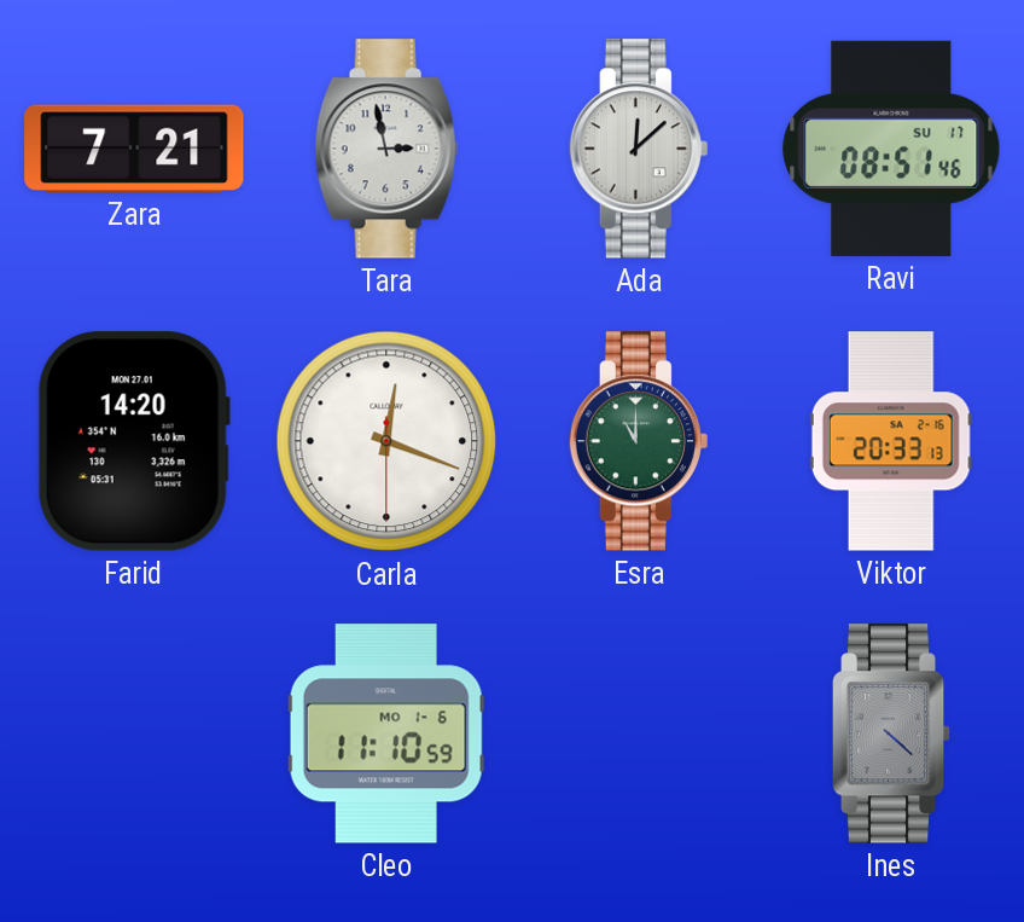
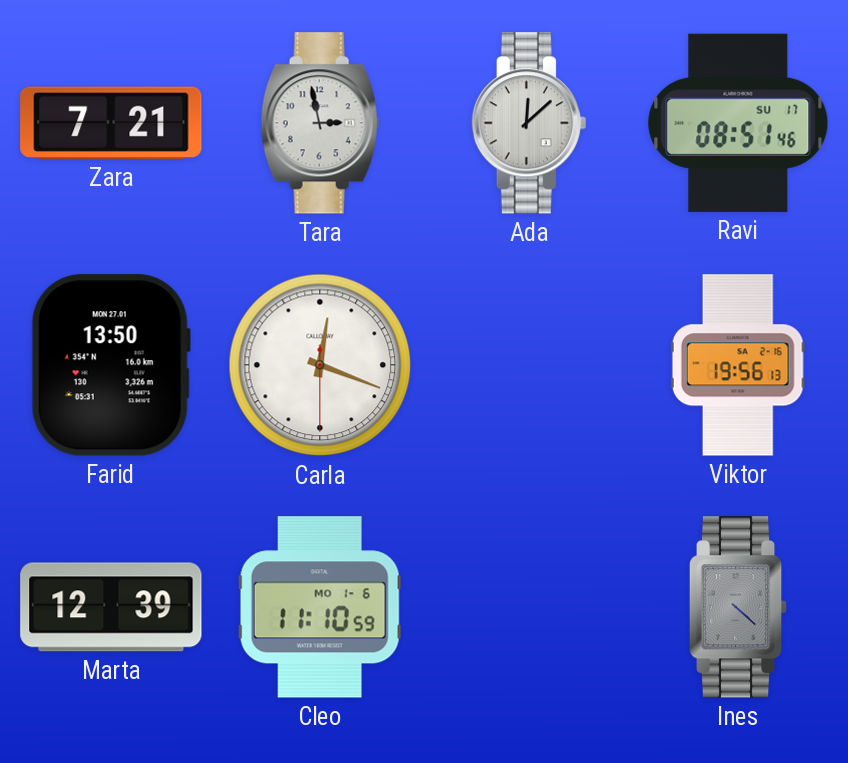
Farid: 14:20 -> 13:50
Esra: 11:00 -> none
Viktor: 20:33 -> 19:56
Marta: none -> 12:39
